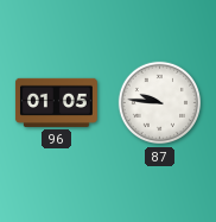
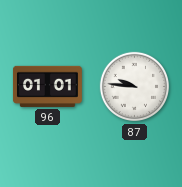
96: 01:05 -> 01:01
